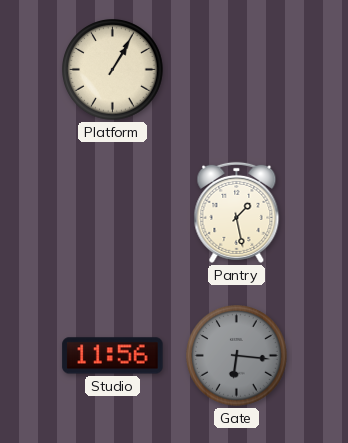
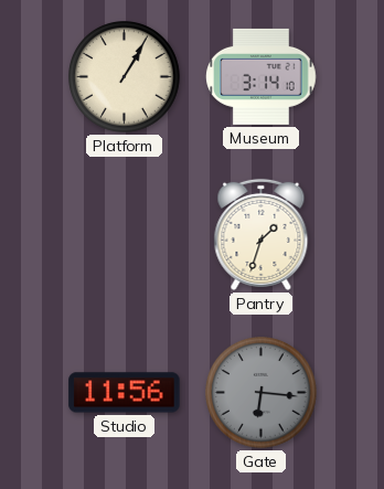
Museum: none -> 3:14
Pantry: 1:28 -> 1:33
